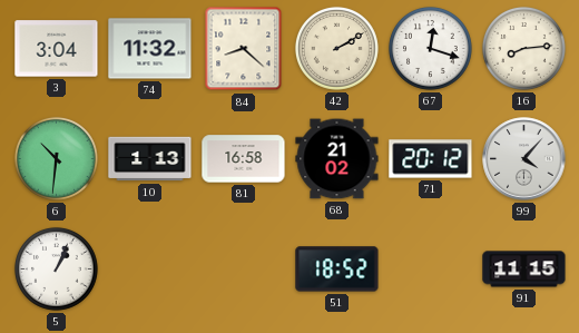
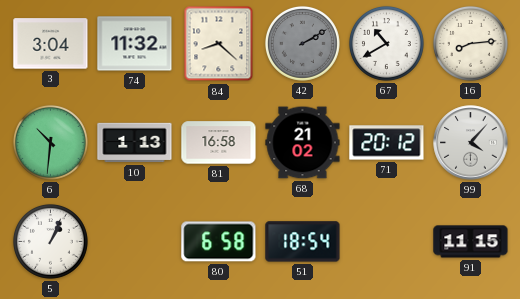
42 dial: cream -> grey
67: 12:18 -> 10:40
80: none -> 6:58
51: 18:52 -> 18:54
